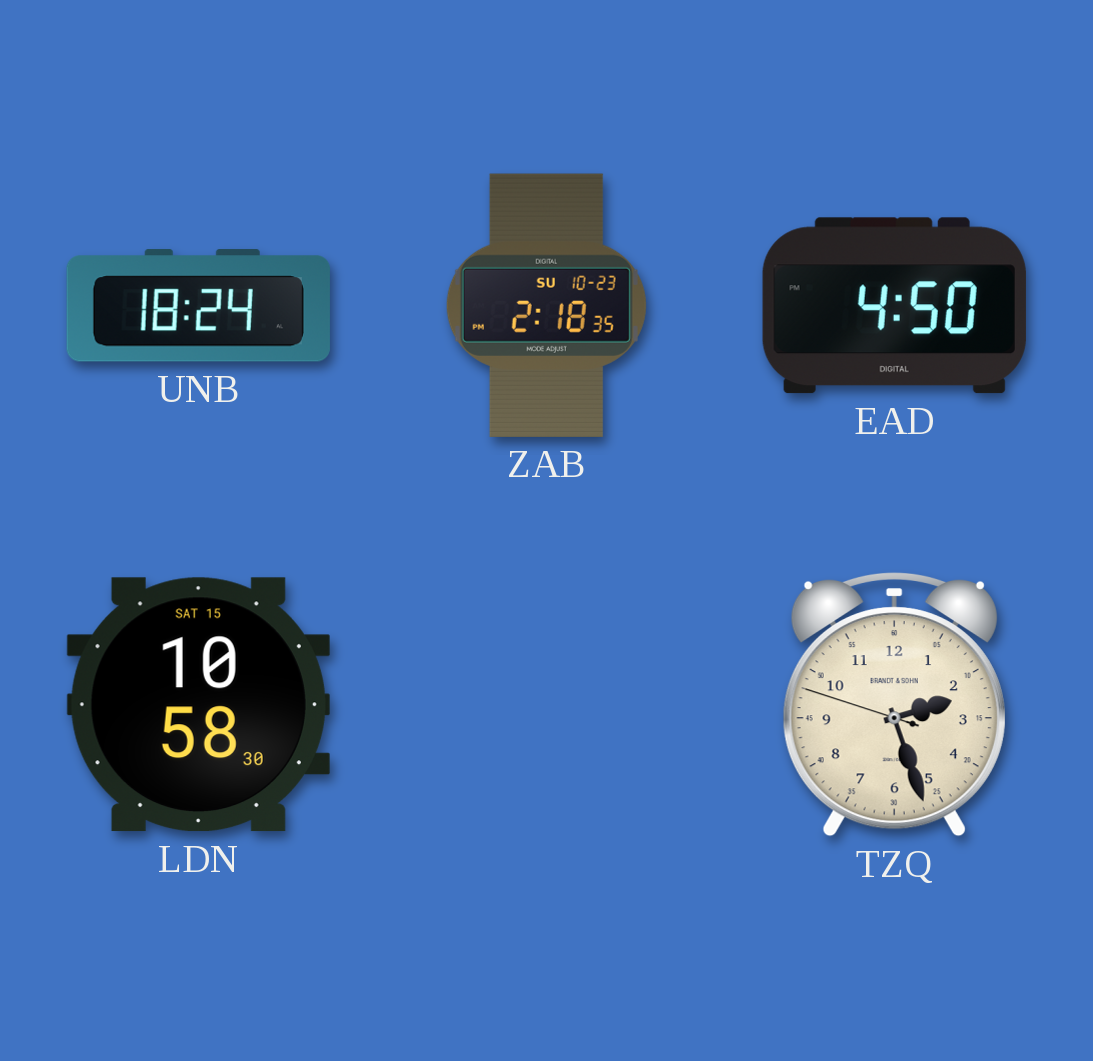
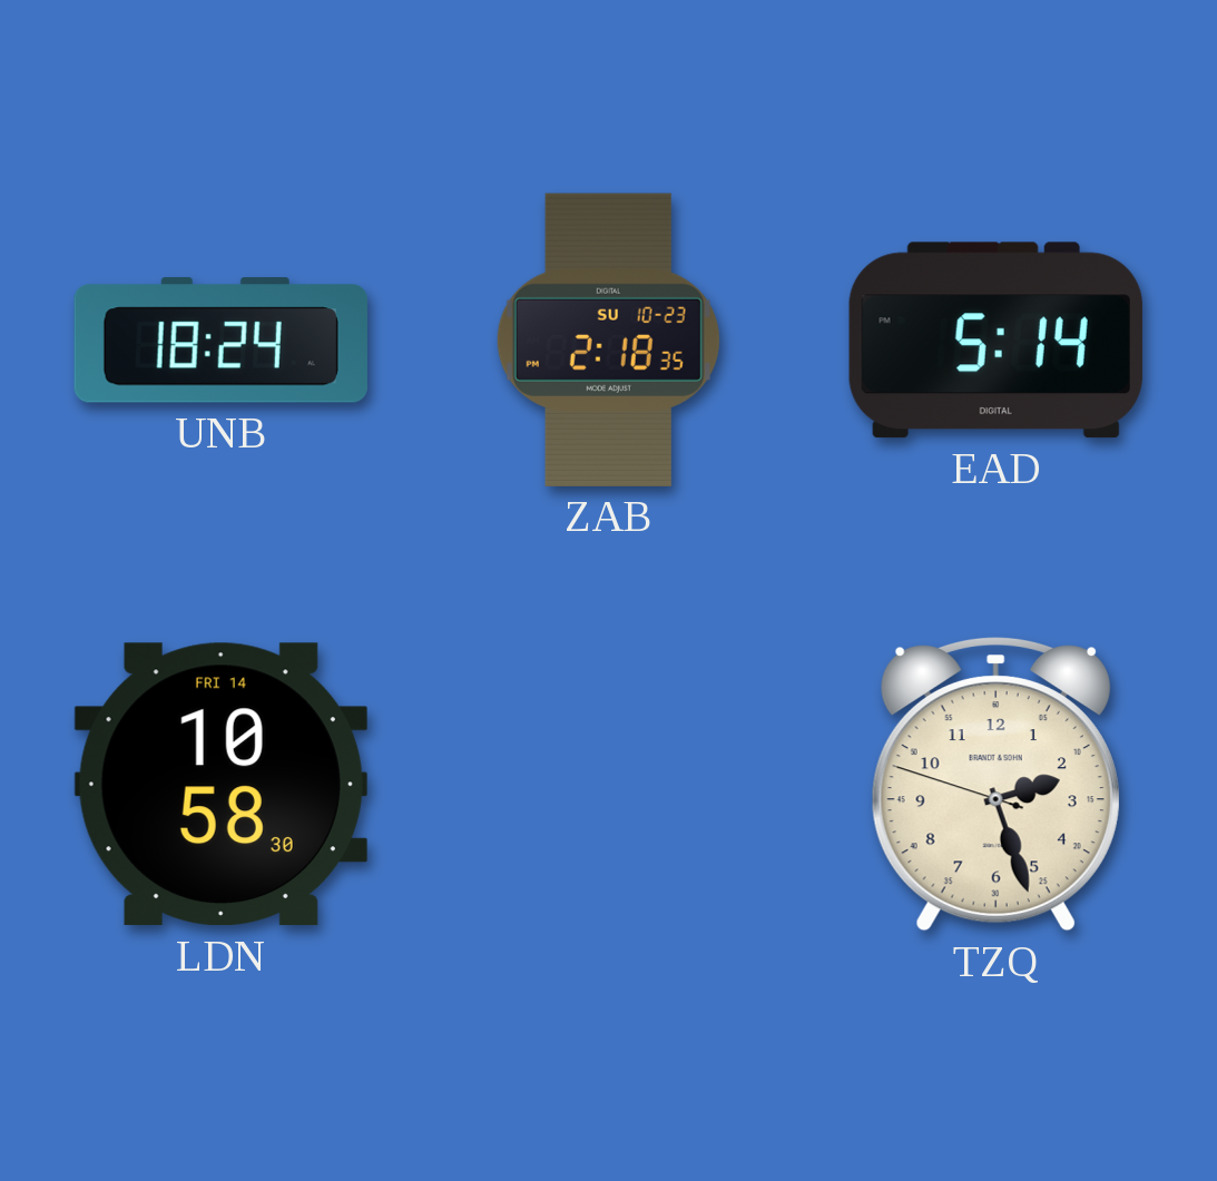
EAD: 4:50 -> 5:14
LDN date: SAT 15 -> FRI 14
